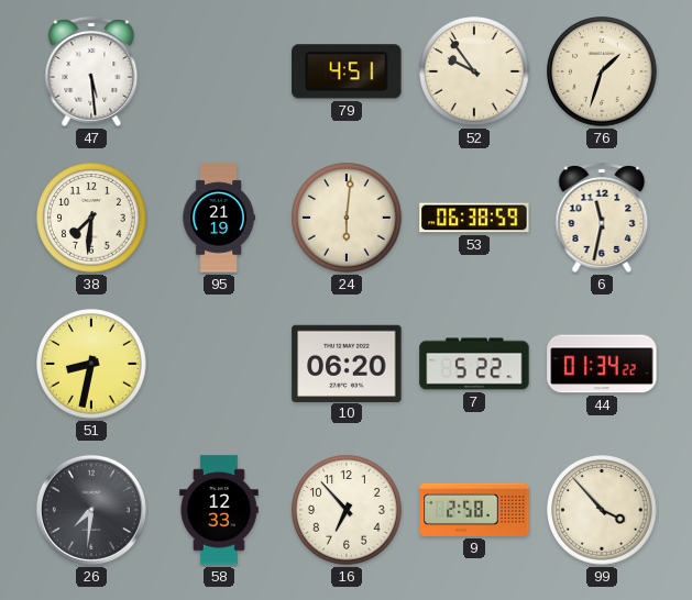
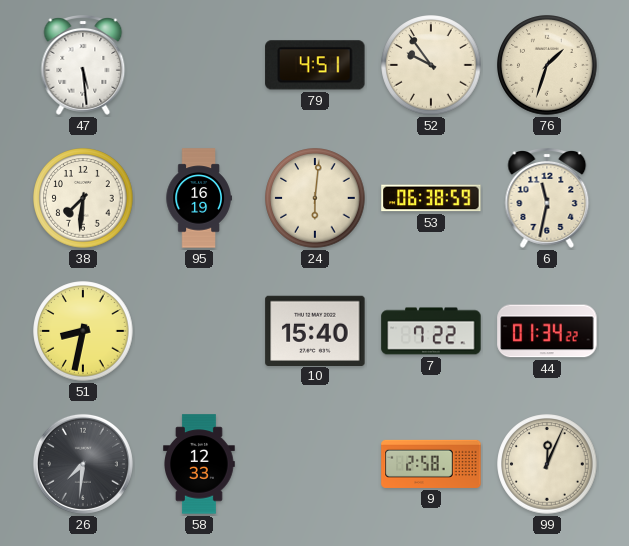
95: 21:19 -> 16:19
10: 06:20 -> 15:40
7: 5:22 -> 7:22
16: 6:53 -> none
99: 3:53 -> 12:04
